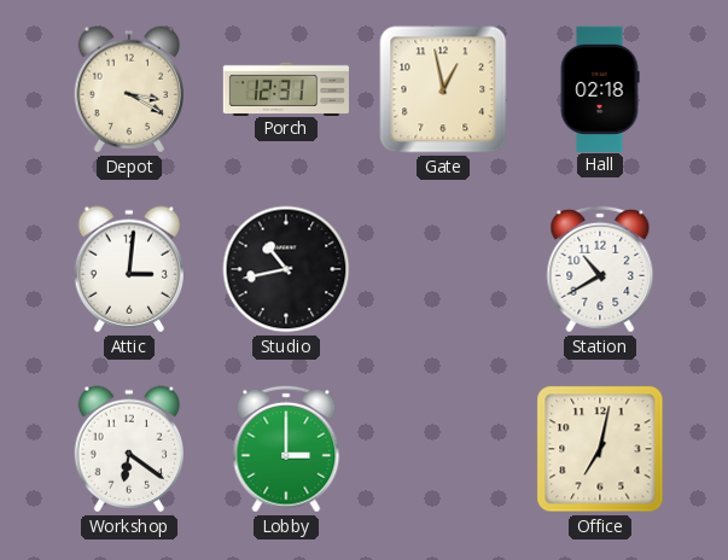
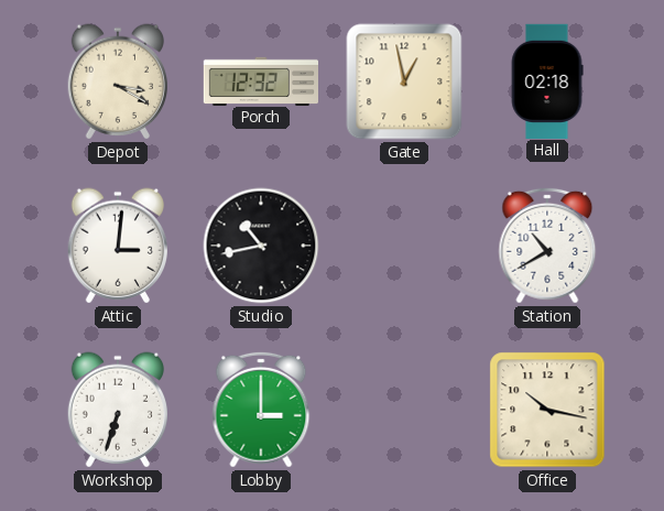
Porch: 12:31 -> 12:32
Workshop: 6:21 -> 6:33
Office: 7:02 -> 10:17
